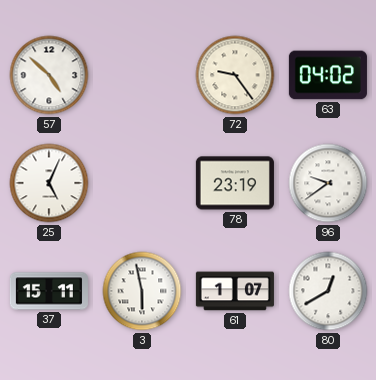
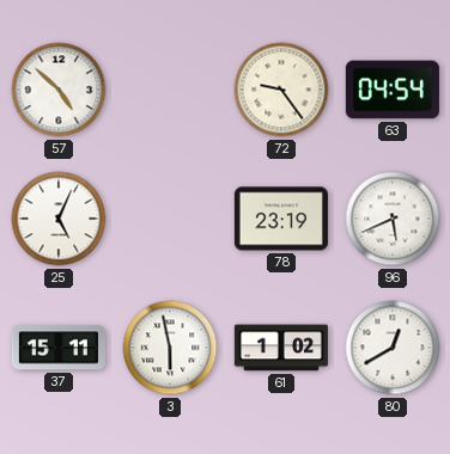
63: 04:02 -> 04:54
96: 9:39 -> 5:41
61: 1:07 -> 1:02
